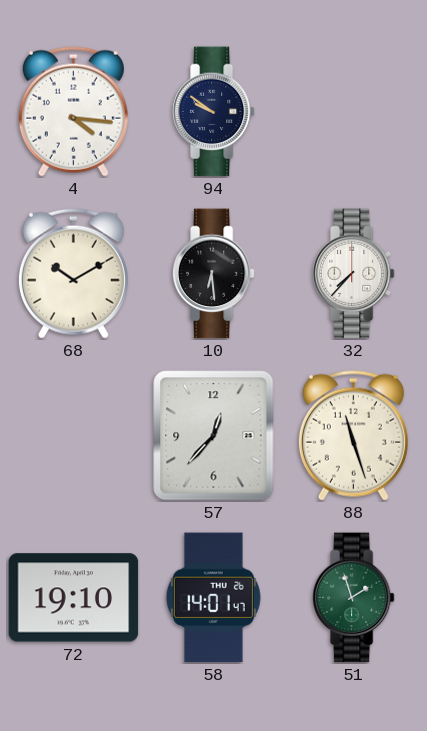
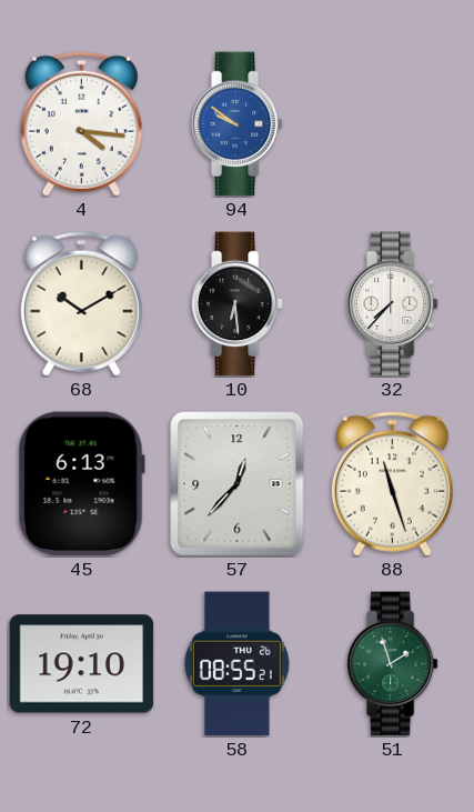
94 dial: navy -> blue
45: none -> 6:13
58: 14:01 -> 08:55
